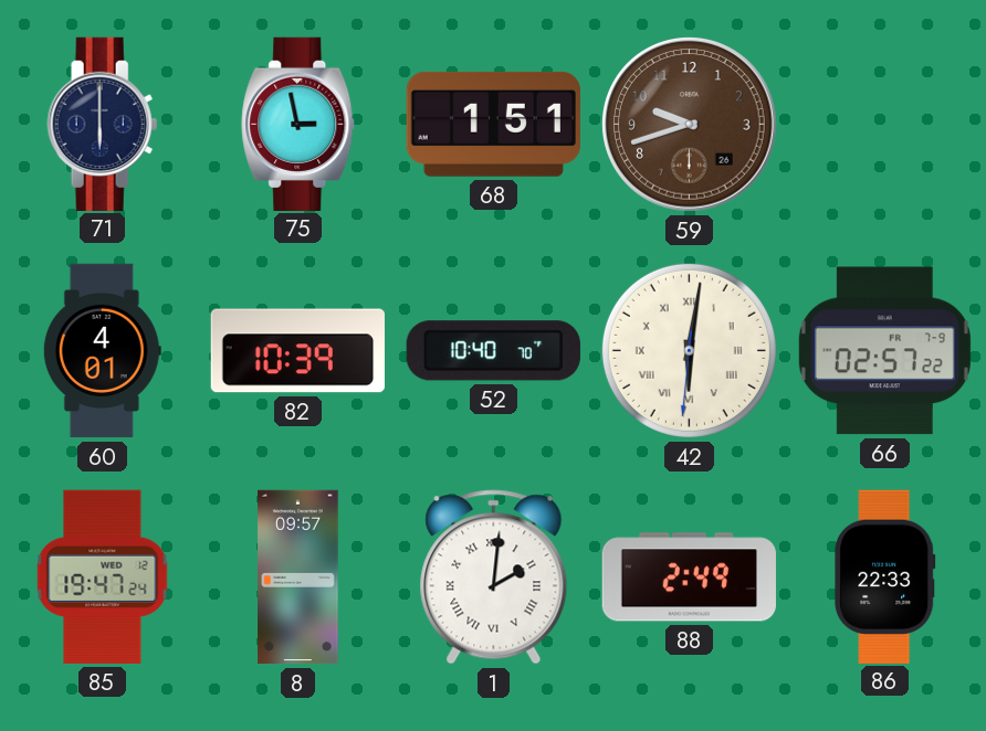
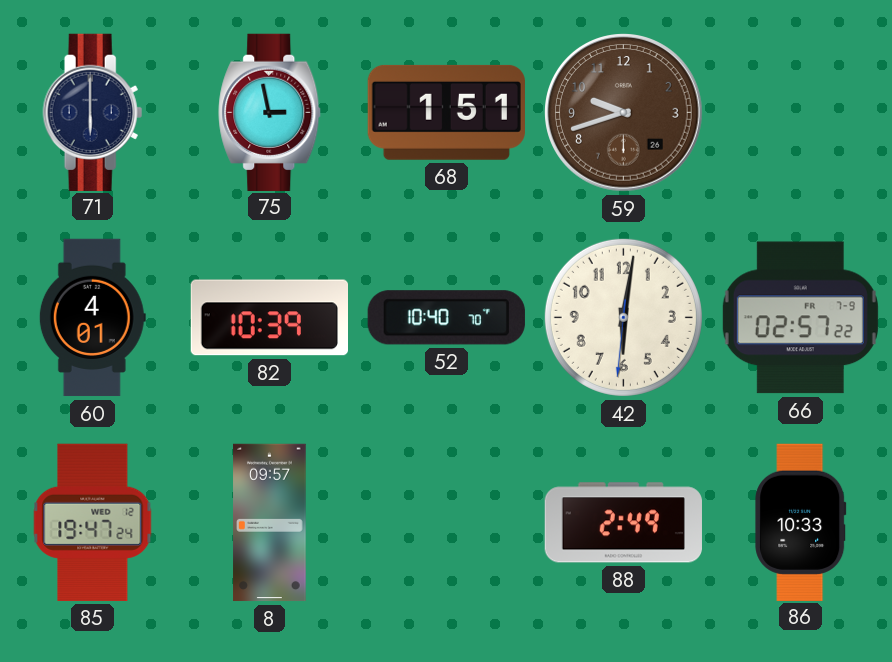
42 numerals: Roman -> Arabic
1: 2:01 -> none
86: 22:33 -> 10:33
